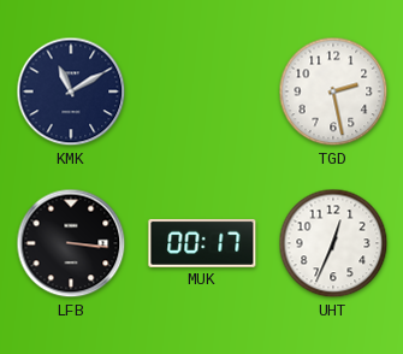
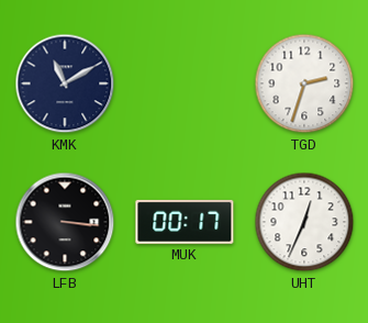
TGD: 2:28 -> 2:33
